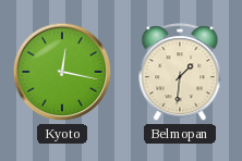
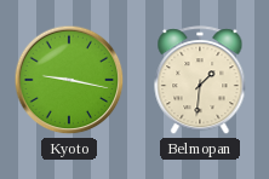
Kyoto: 12:17 -> 9:17
